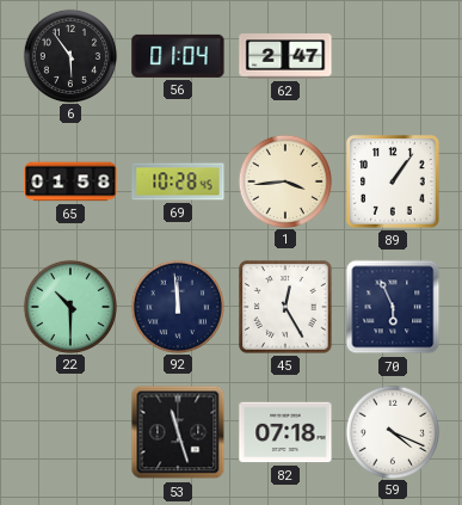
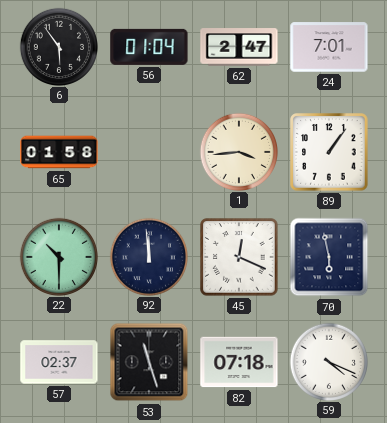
24: none -> 7:01
69: 10:28 -> none
45: 12:25 -> 12:19
70: 5:56 -> 5:58
57: none -> 02:37
